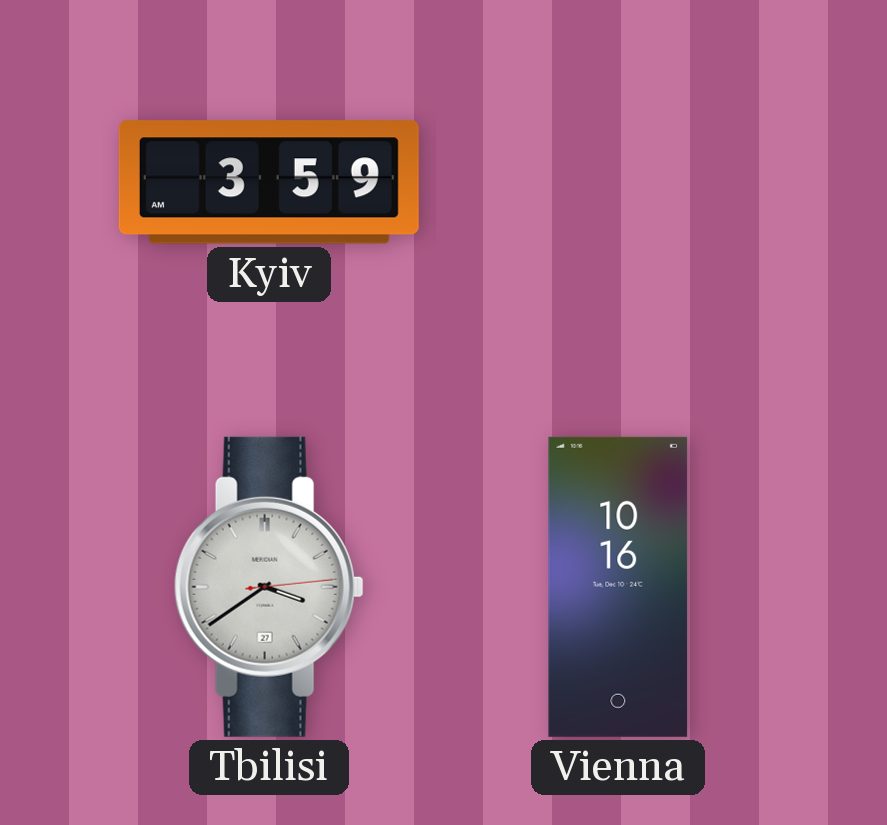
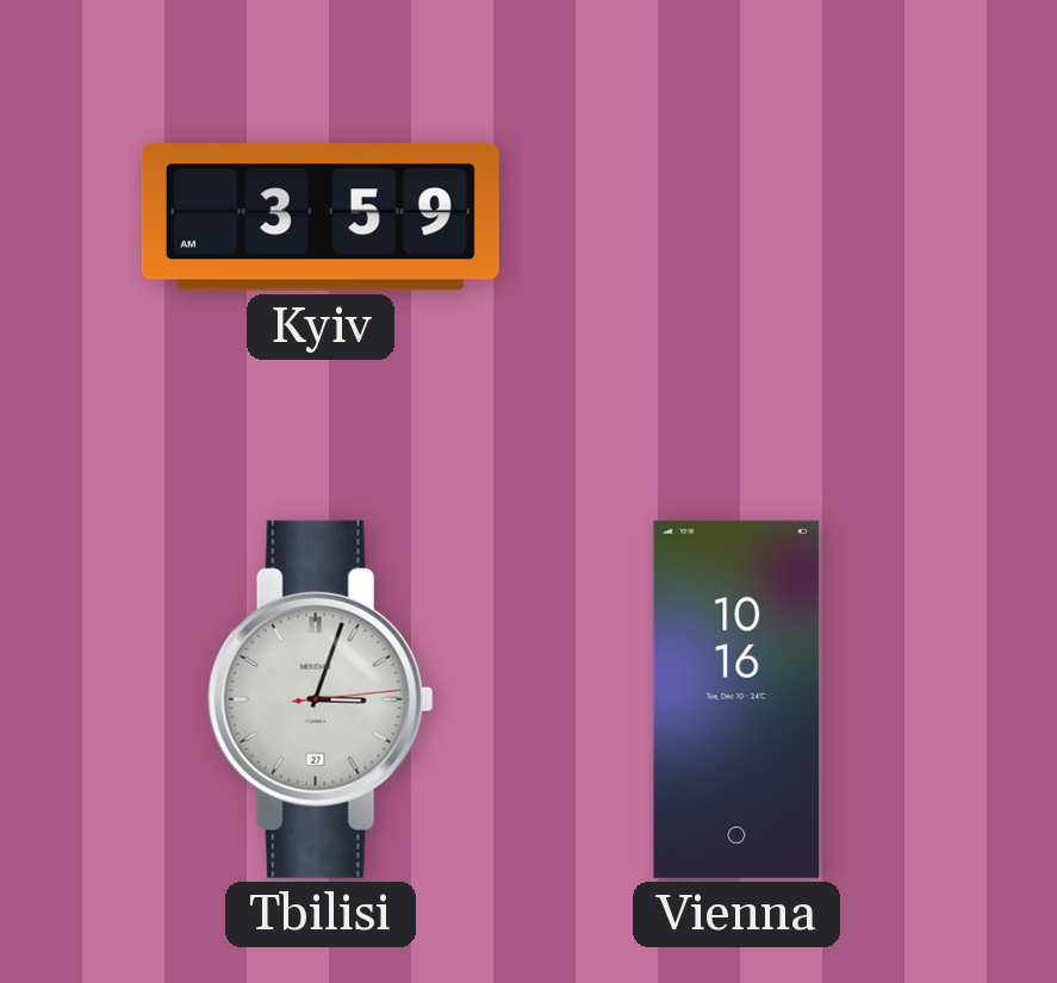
Tbilisi: 3:39 -> 3:03
